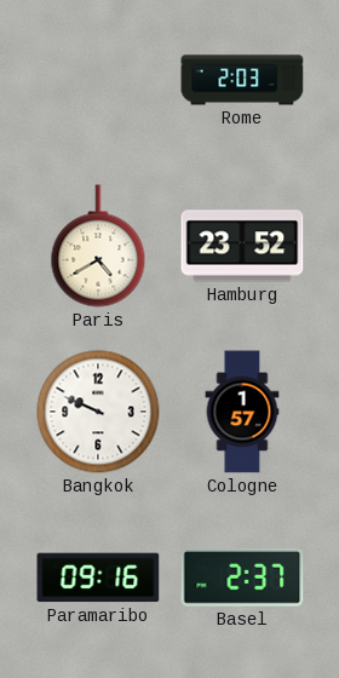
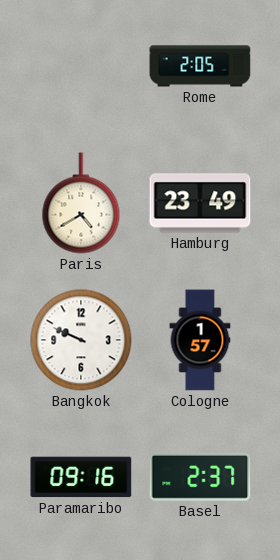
Rome: 2:03 -> 2:05
Hamburg: 23:52 -> 23:49
